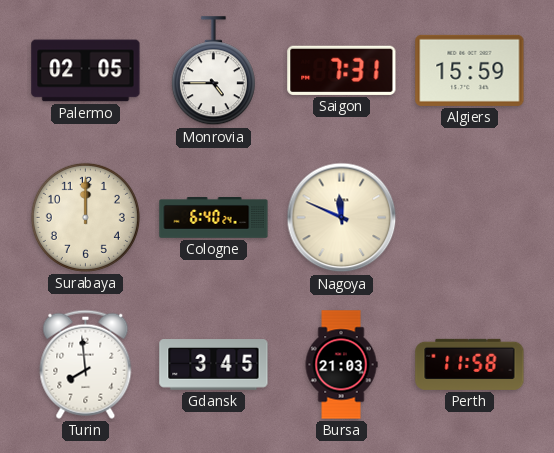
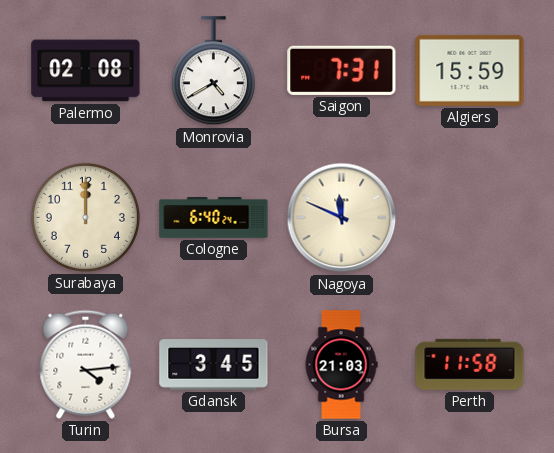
Palermo: 02:05 -> 02:08
Monrovia: 4:45 -> 4:40
Turin: 7:59 -> 4:14
